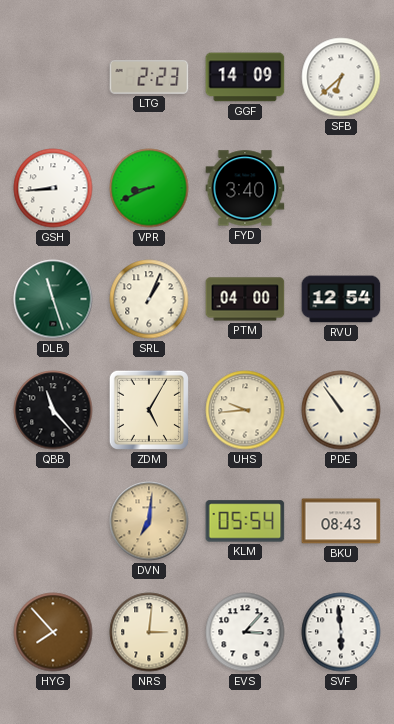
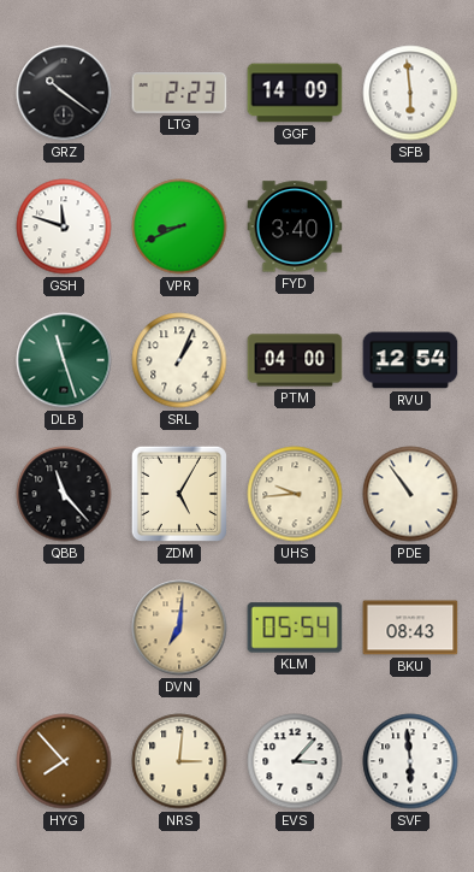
GRZ: none -> 10:21
SFB: 6:38 -> 5:59
GSH: 8:44 -> 11:48
